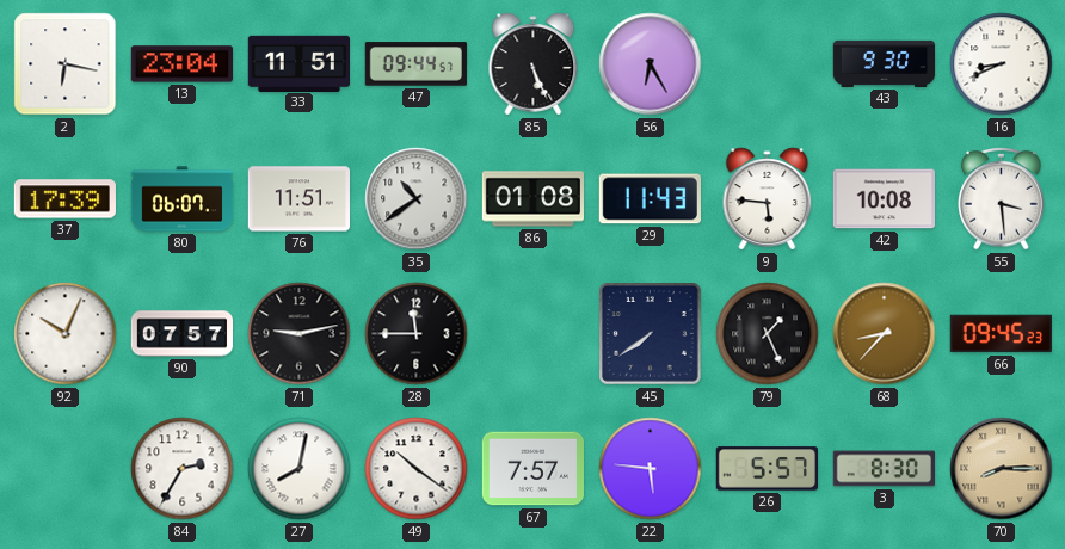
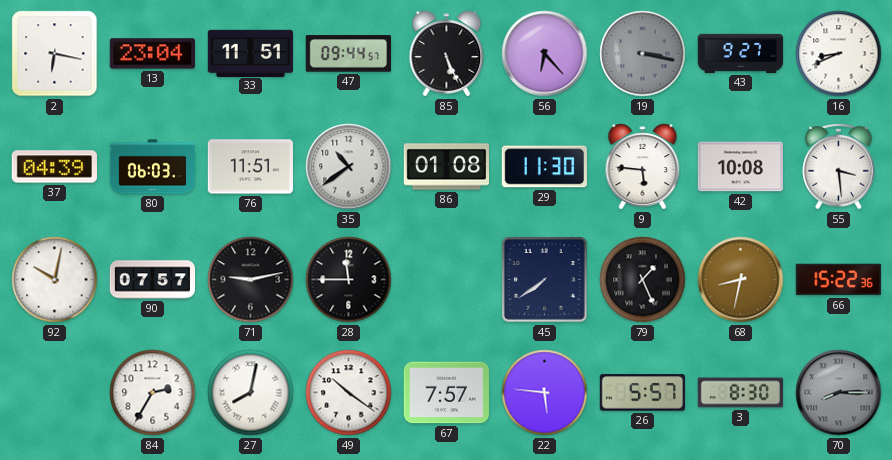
56: 6:25 -> 6:23
19: none -> 3:17
43: 9:30 -> 9:27
37: 17:39 -> 04:39
80: 06:07 -> 06:03
29: 11:43 -> 11:30
92: 10:04 -> 10:02
68: 8:37 -> 8:32
66: 09:45 -> 15:22
70 dial: champagne -> grey
